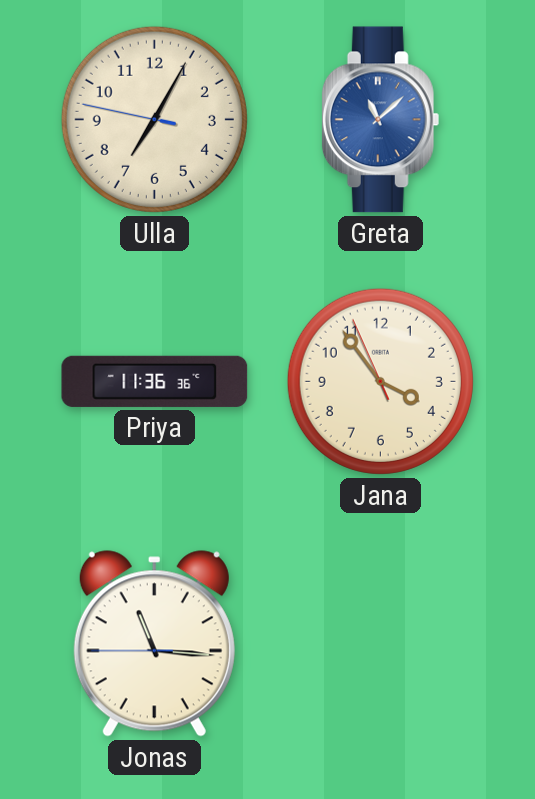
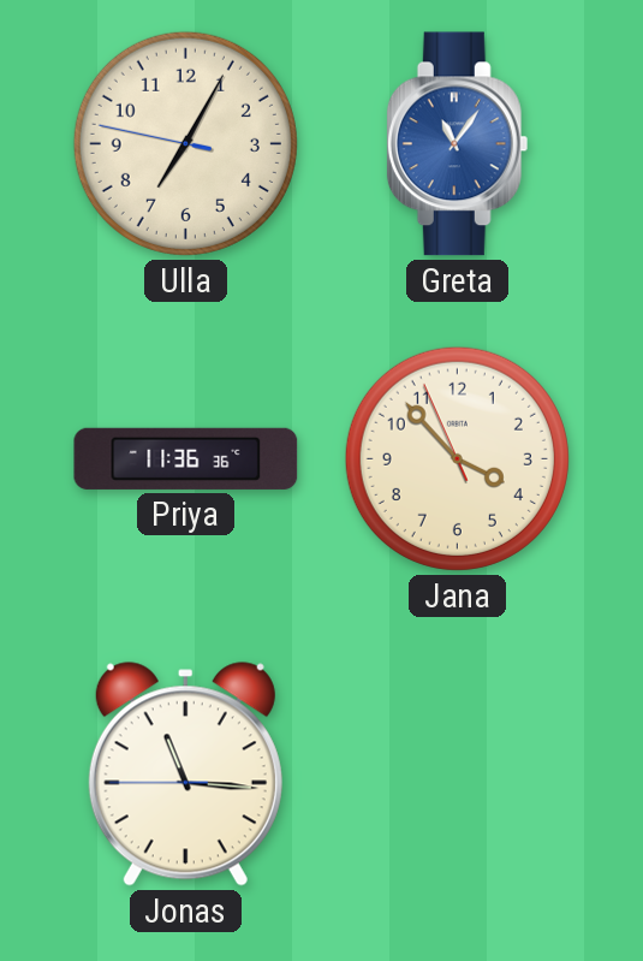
Greta: 11:08 -> 11:06
Jana: 3:53 -> 3:52
